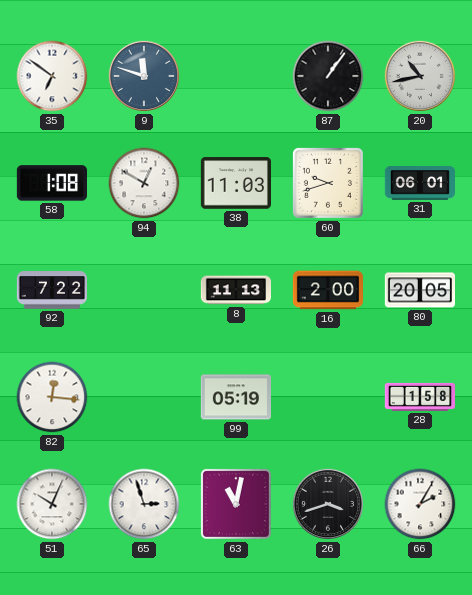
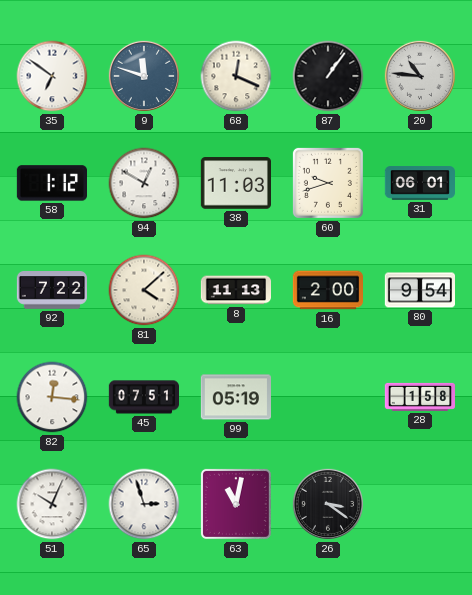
68: none -> 12:19
20: 10:43 -> 10:46
58: 1:08 -> 1:12
81: none -> 4:08
80: 20:05 -> 9:54
45: none -> 07:51
26: 3:42 -> 3:21
66: 2:05 -> none
